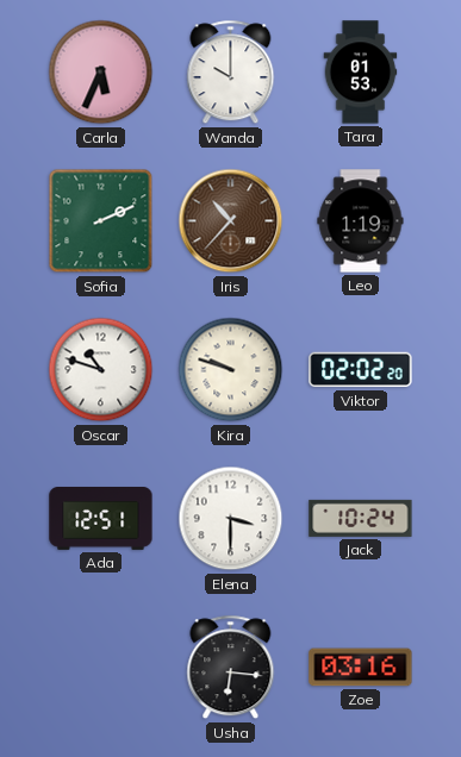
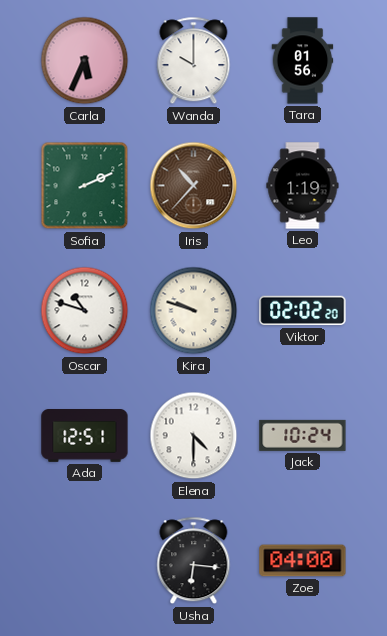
Tara: 01:53 -> 01:56
Elena: 3:30 -> 4:30
Zoe: 03:16 -> 04:00
